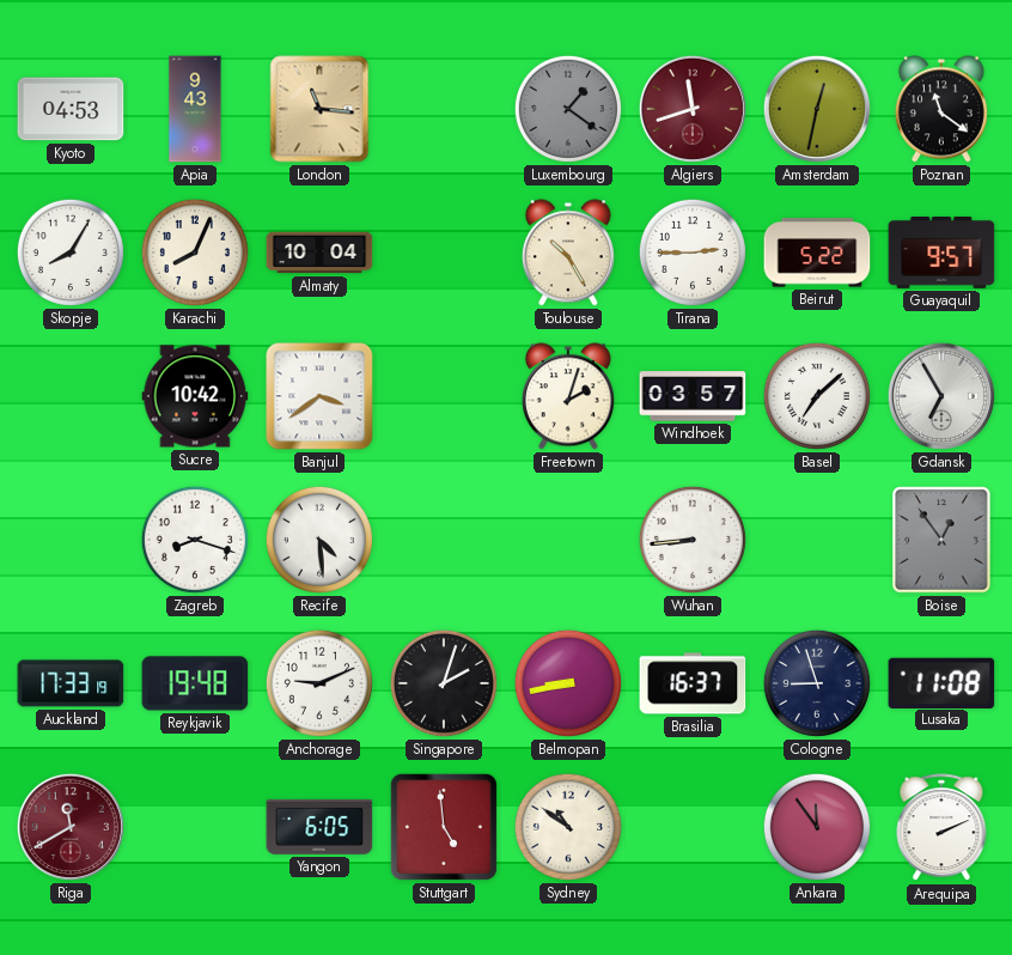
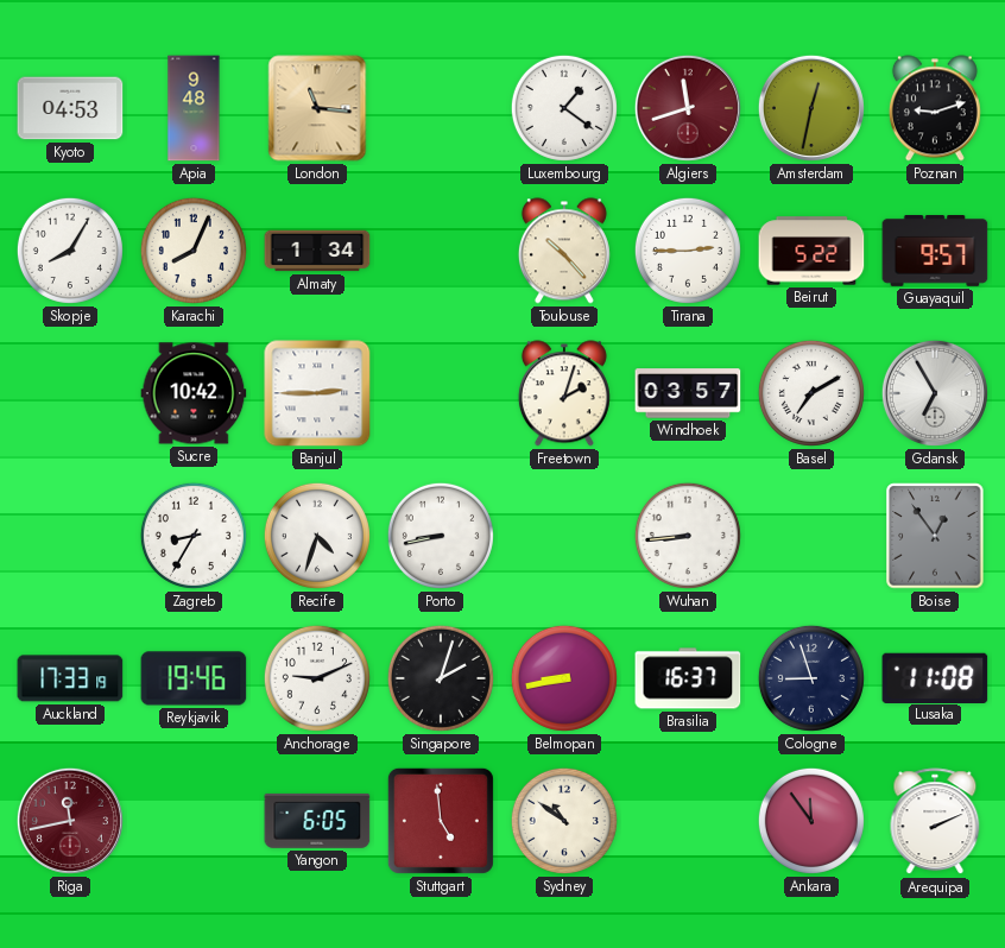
Apia: 9:43 -> 9:48
Luxembourg dial: grey -> white
Poznan: 11:21 -> 9:12
Almaty: 10:04 -> 1:34
Toulouse: 10:25 -> 10:23
Banjul: 3:39 -> 2:45
Basel: 7:08 -> 7:10
Zagreb: 8:18 -> 8:35
Recife: 4:29 -> 4:33
Porto: none -> 8:43
Reykjavik: 19:48 -> 19:46
Riga: 11:40 -> 11:43
